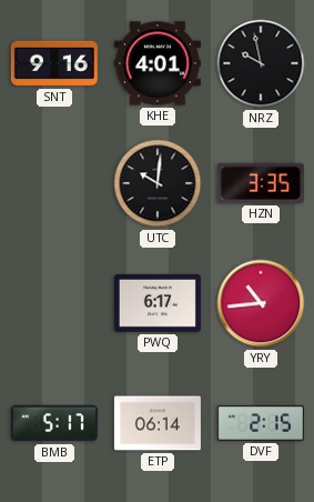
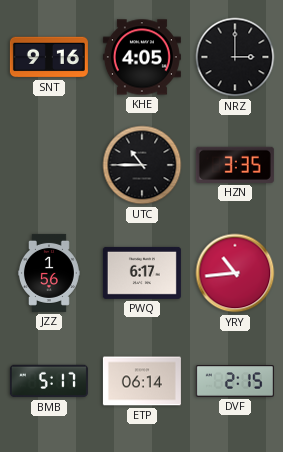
KHE: 4:01 -> 4:05
NRZ: 9:58 -> 3:00
UTC: 10:01 -> 10:45
JZZ: none -> 1:56
